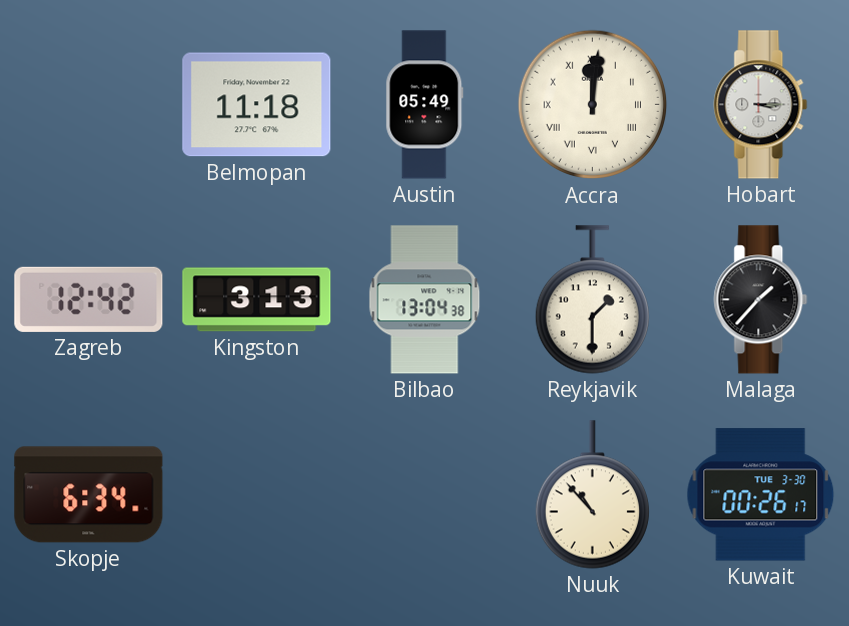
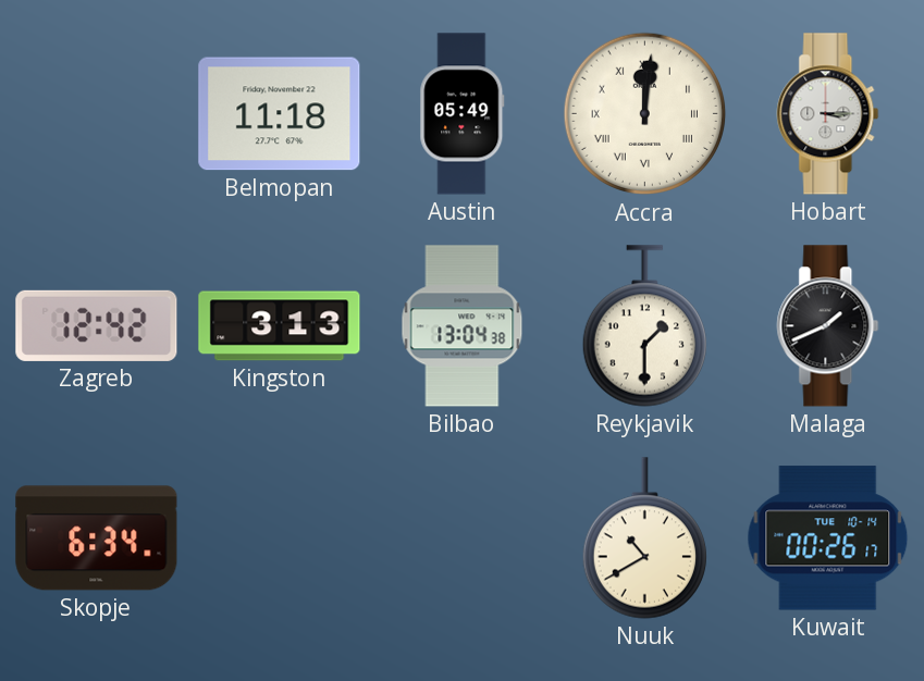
Malaga: 1:37 -> 1:41
Nuuk: 10:53 -> 10:40
Kuwait date: TUE 3-30 -> TUE 10-14
